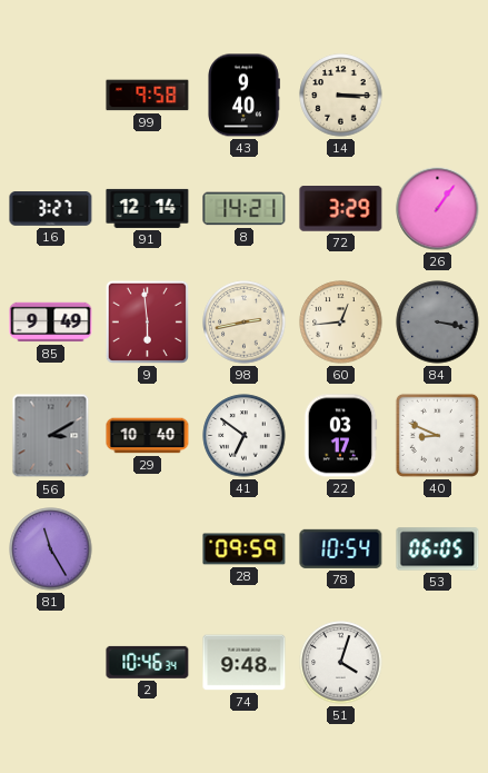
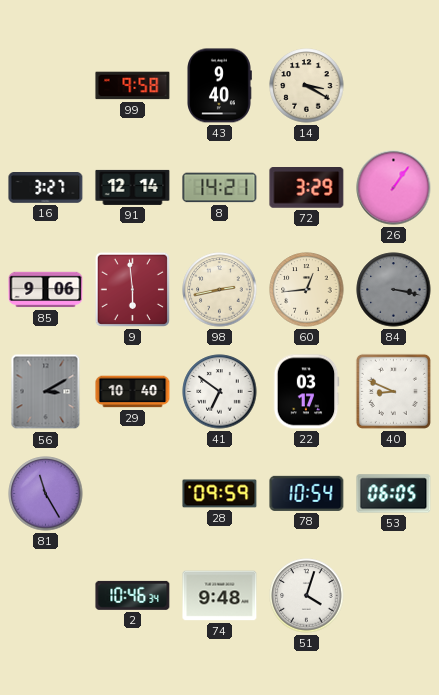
14: 3:15 -> 3:20
85: 9:49 -> 9:06
